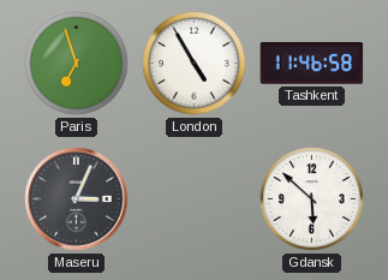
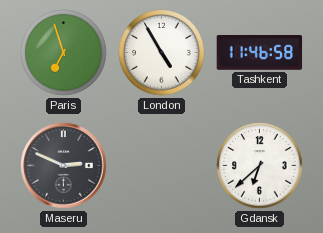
Maseru: 3:04 -> 2:49
Gdansk: 5:52 -> 6:38
